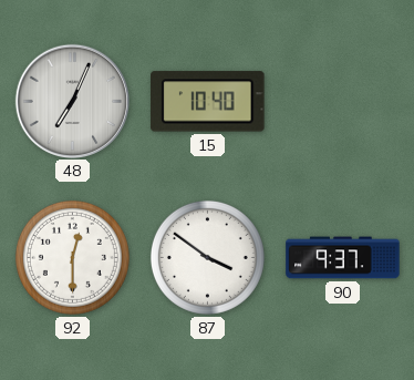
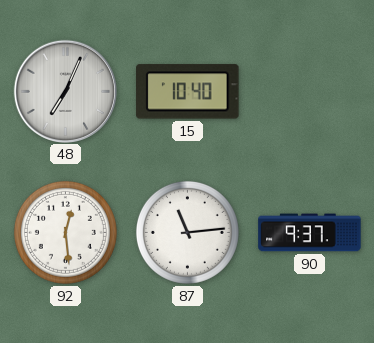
92: 12:30 -> 12:29
87: 3:51 -> 11:14
